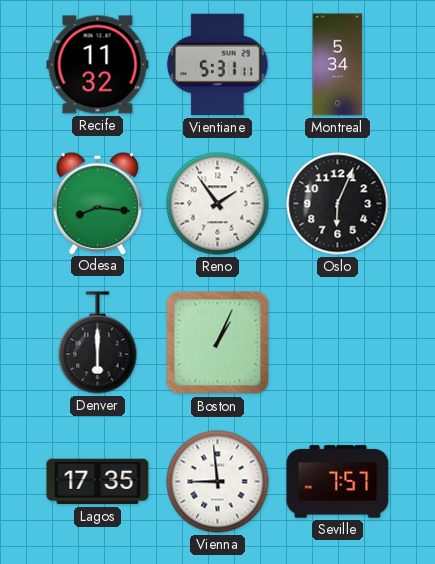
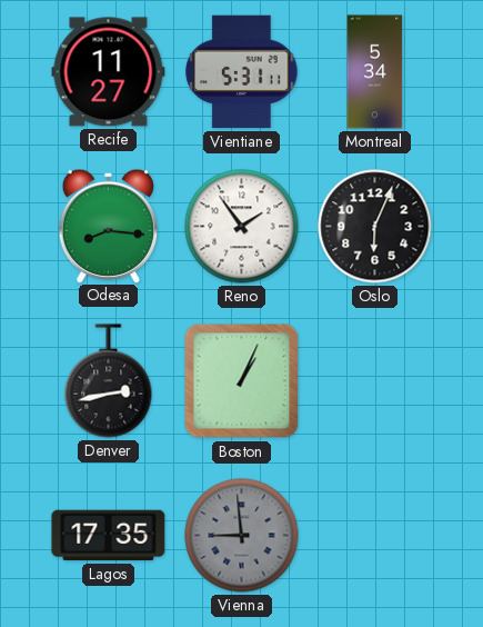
Recife: 11:32 -> 11:27
Denver: 6:00 -> 2:43
Vienna dial: white -> grey
Seville: 7:57 -> none
